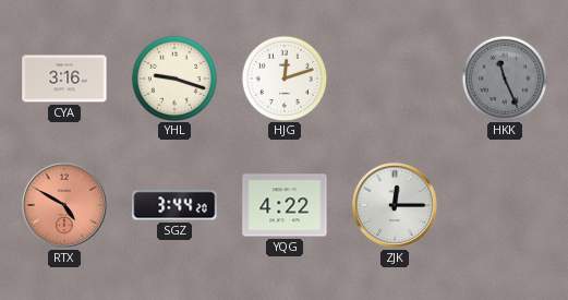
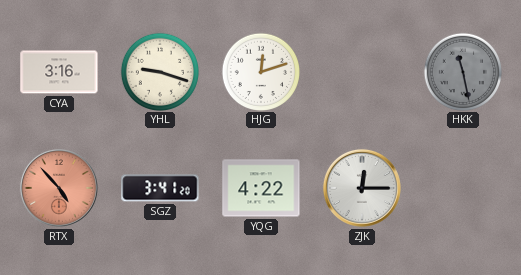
HKK: 11:26 -> 11:28
RTX: 4:50 -> 4:53
SGZ: 3:44 -> 3:41
